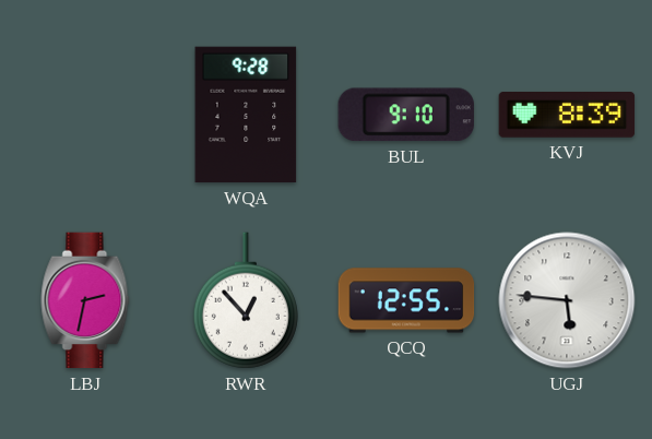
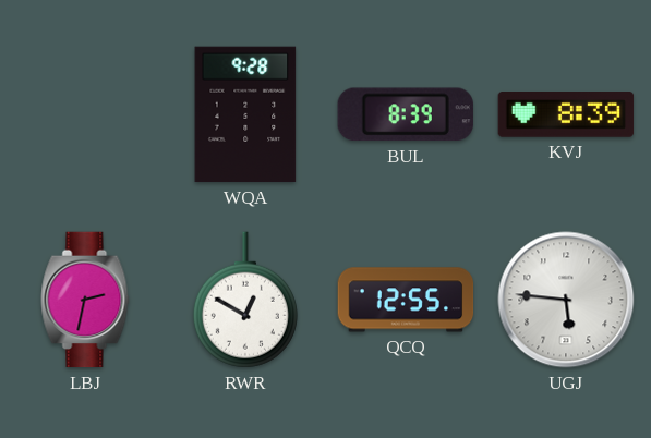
BUL: 9:10 -> 8:39
RWR: 12:53 -> 12:50
